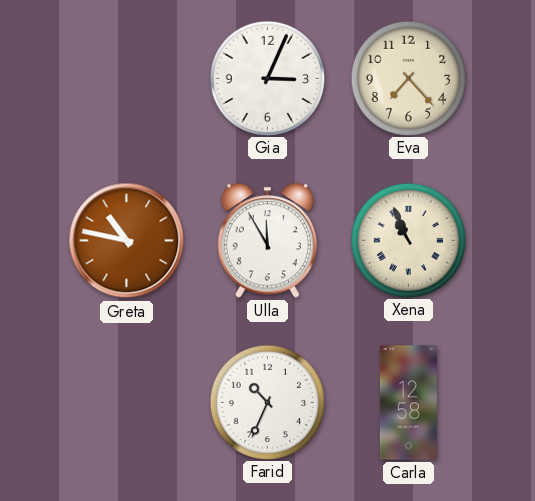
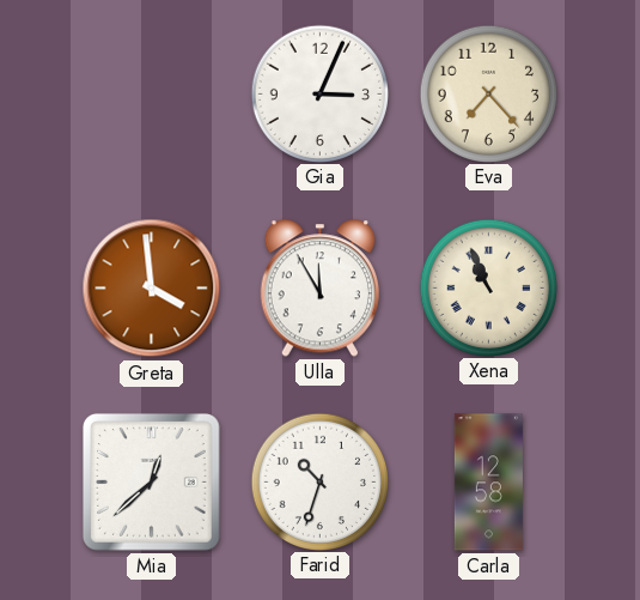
Greta: 10:47 -> 3:59
Mia: none -> 12:38
Farid: 10:34 -> 10:33
